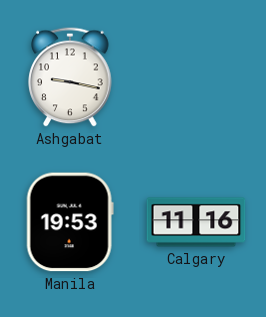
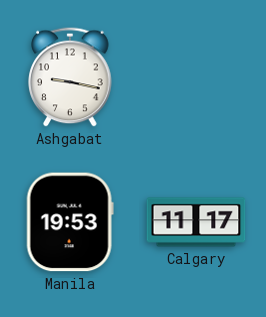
Calgary: 11:16 -> 11:17
